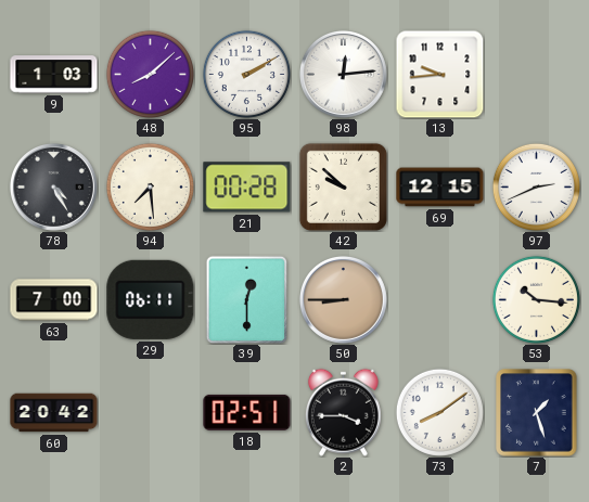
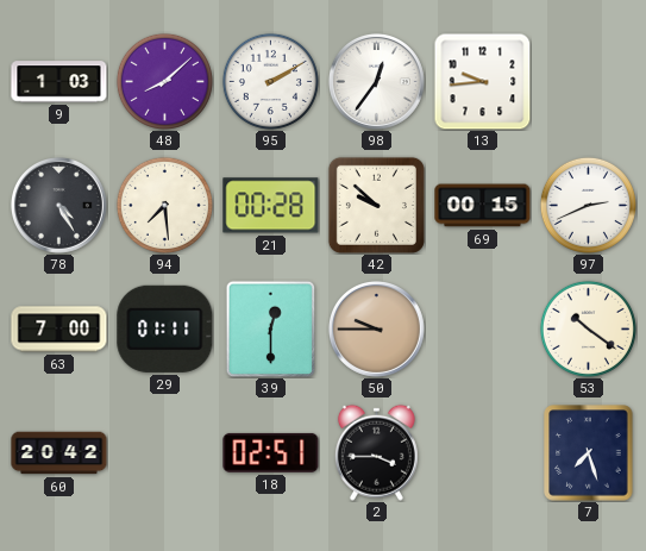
98: 12:14 -> 12:36
69: 12:15 -> 00:15
29: 06:11 -> 01:11
50: 8:45 -> 9:45
53: 10:16 -> 10:21
73: 8:09 -> none
7: 1:27 -> 7:27
